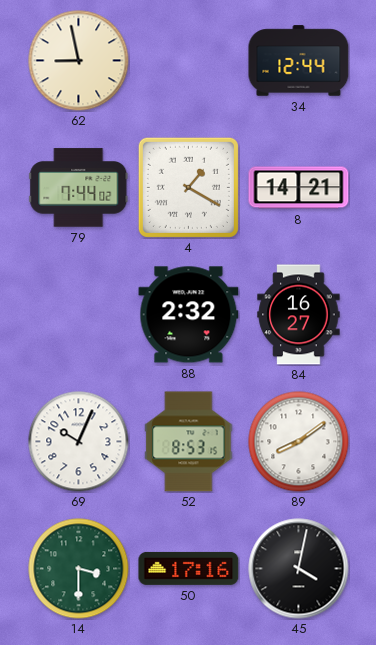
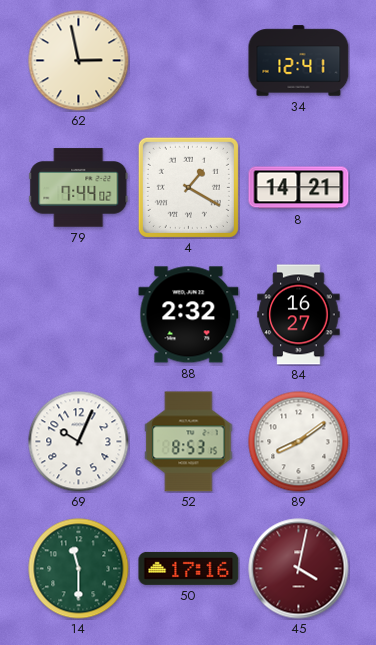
62: 8:58 -> 2:58
34: 12:44 -> 12:41
14: 3:30 -> 11:30
45 dial: black -> burgundy
